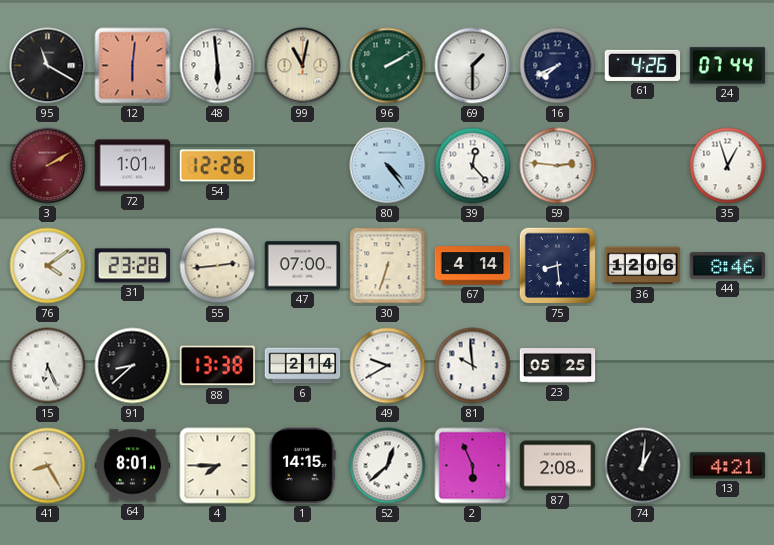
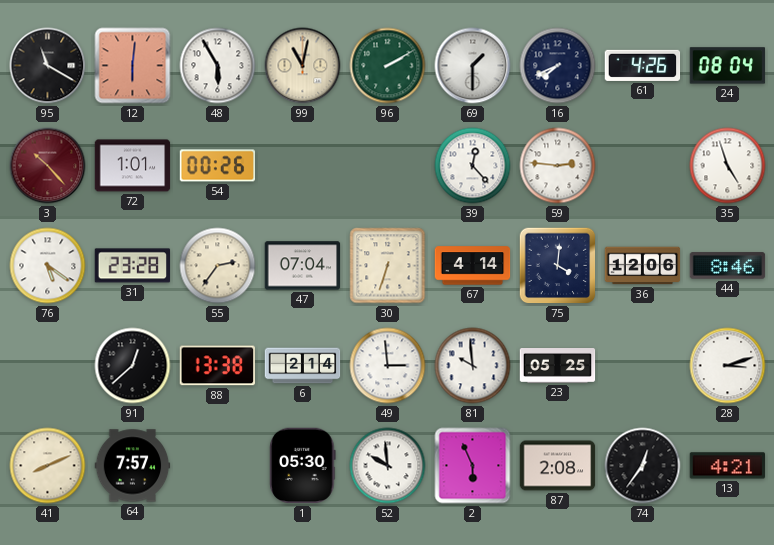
48: 5:59 -> 5:55
24: 07:44 -> 08:04
3: 2:10 -> 10:23
54: 12:26 -> 00:26
80: 4:24 -> none
35: 12:57 -> 4:57
76: 4:09 -> 5:21
55: 2:44 -> 2:36
47: 07:00 -> 07:04
75: 8:29 -> 4:01
15: 6:26 -> none
91: 8:38 -> 12:38
49: 9:40 -> 2:59
28: none -> 3:12
41: 8:25 -> 8:11
64: 8:01 -> 7:57
4: 7:45 -> none
1: 14:15 -> 05:30
52: 12:38 -> 9:59
74: 1:01 -> 12:36
